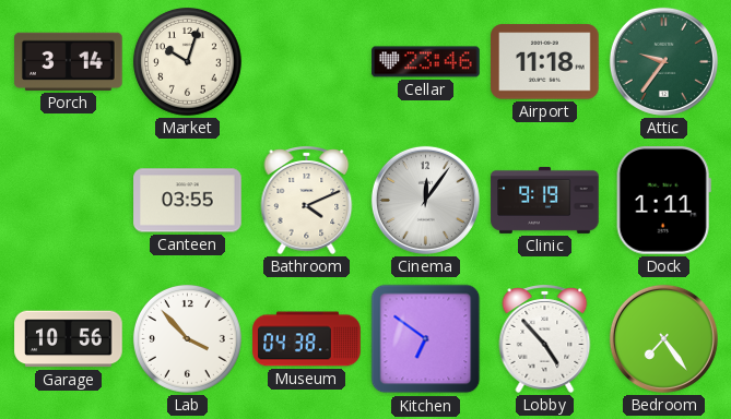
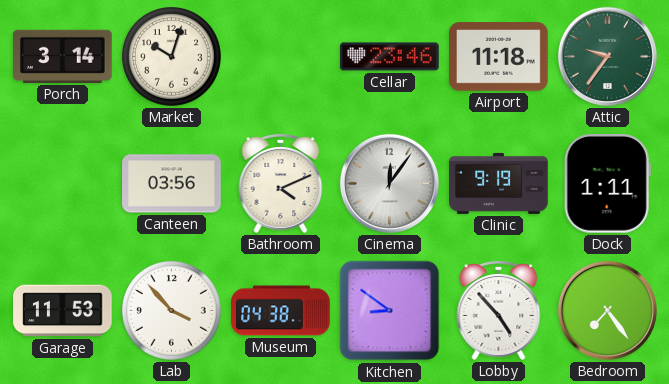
Canteen: 03:55 -> 03:56
Garage: 10:56 -> 11:53
Kitchen: 6:51 -> 8:51
